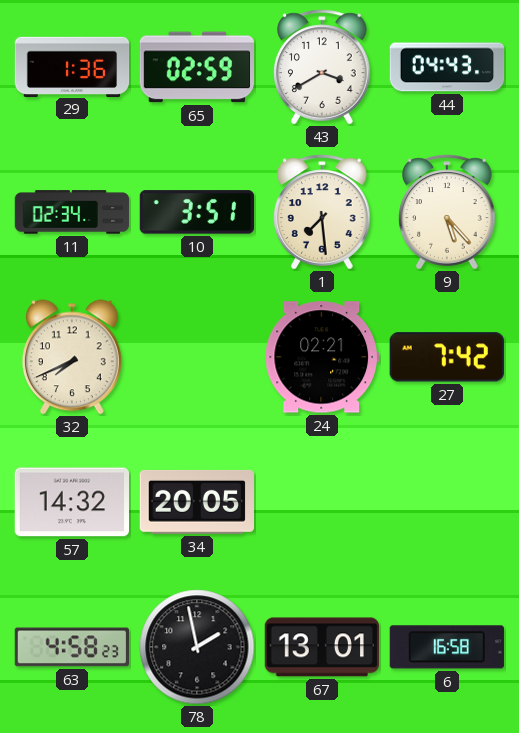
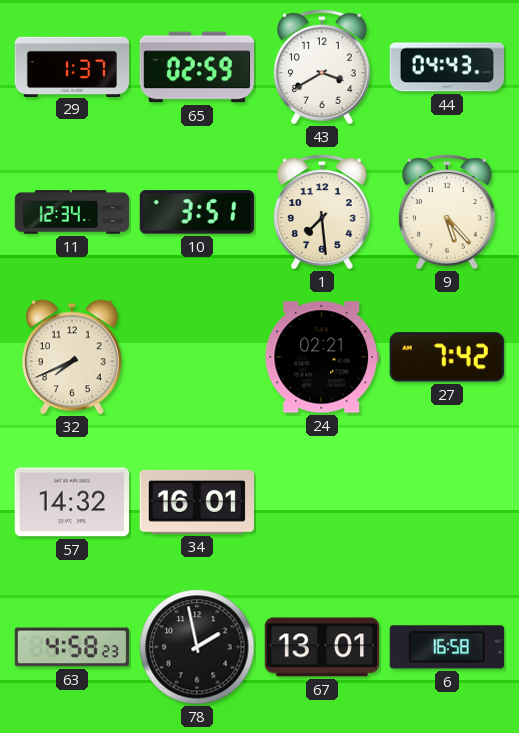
29: 1:36 -> 1:37
11: 02:34 -> 12:34
34: 20:05 -> 16:01
